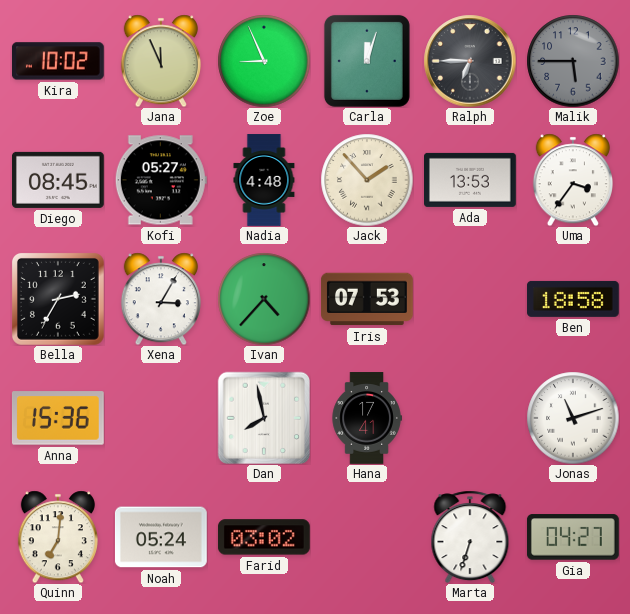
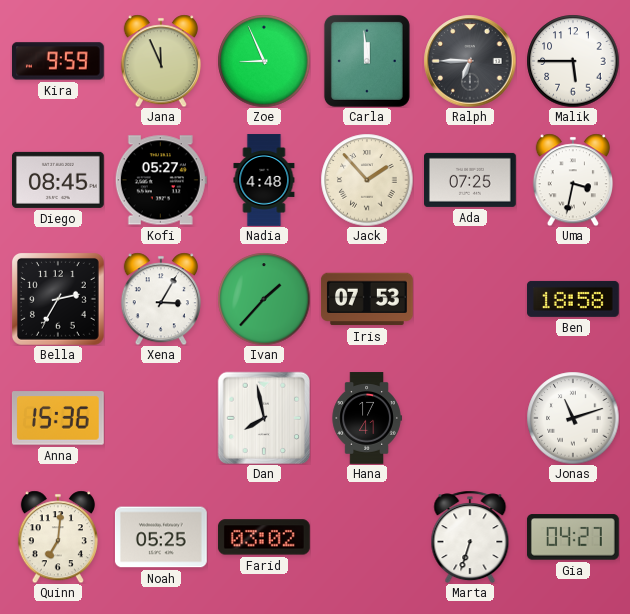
Kira: 10:02 -> 9:59
Carla: 12:03 -> 11:59
Malik dial: grey -> white
Ada: 13:53 -> 07:25
Uma: 3:36 -> 3:32
Ivan: 4:37 -> 1:37
Noah: 05:24 -> 05:25
